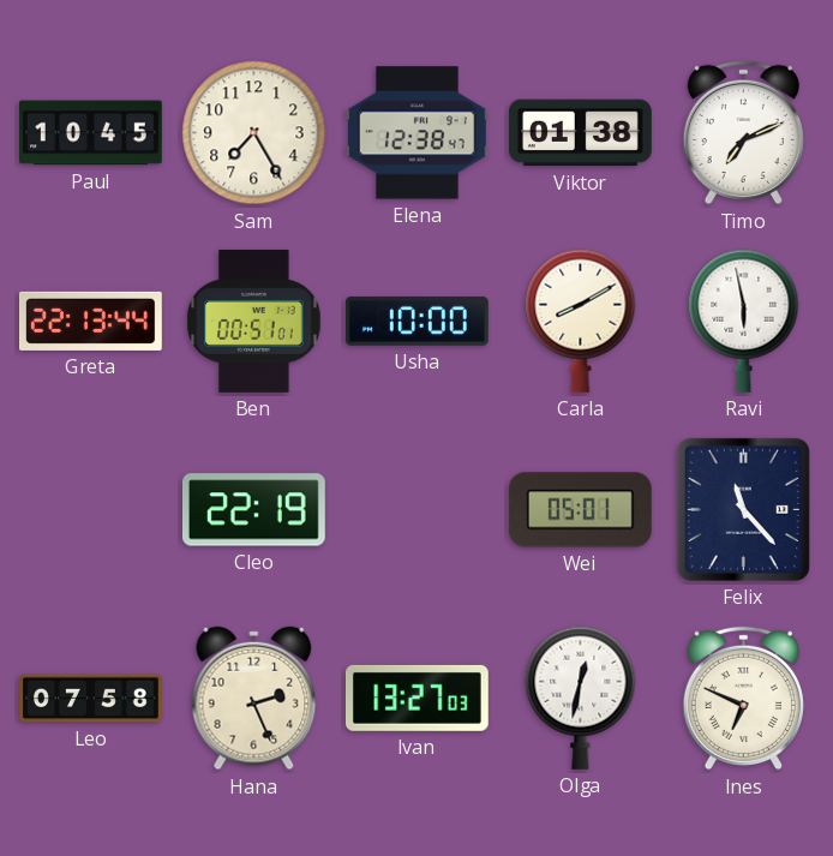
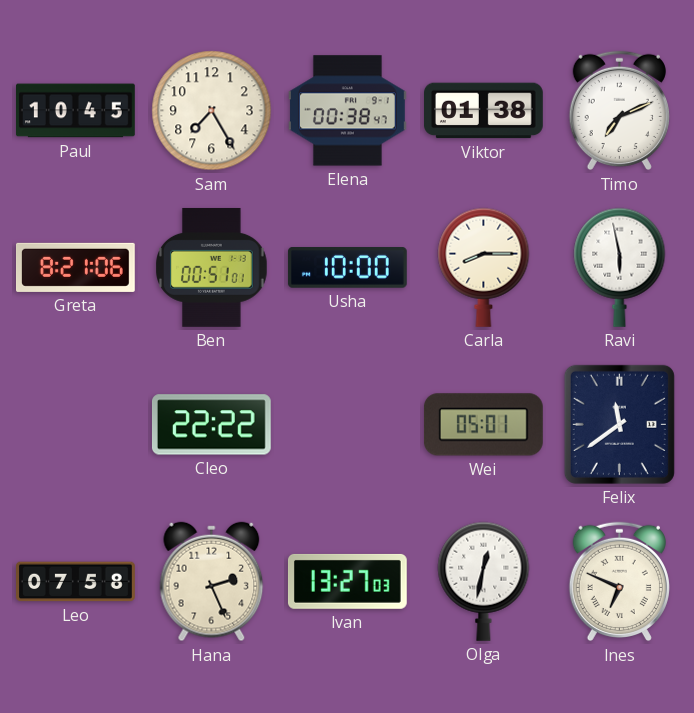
Elena: 12:38 -> 00:38
Greta: 22:13 -> 8:21
Carla: 8:10 -> 8:15
Cleo: 22:19 -> 22:22
Felix: 11:23 -> 11:39
